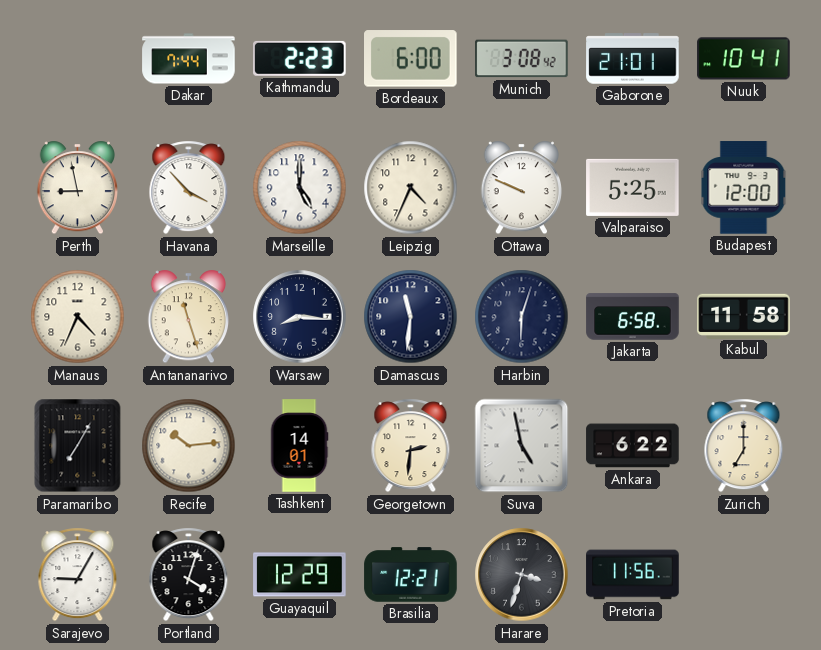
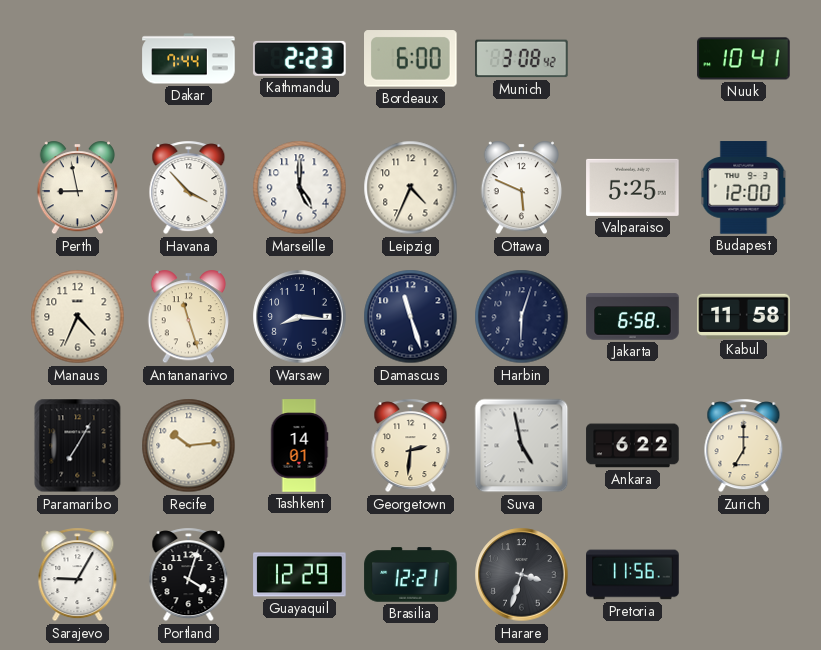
Gaborone: 21:01 -> none
Ottawa: 9:49 -> 5:49
Damascus: 11:31 -> 11:27
